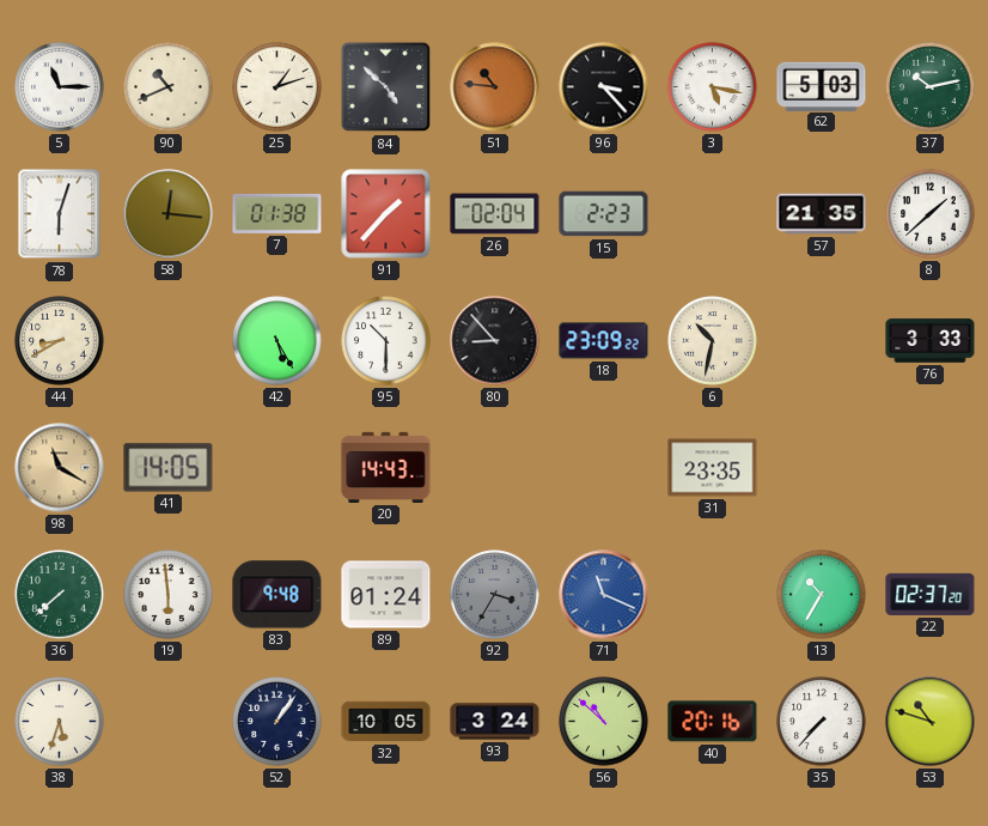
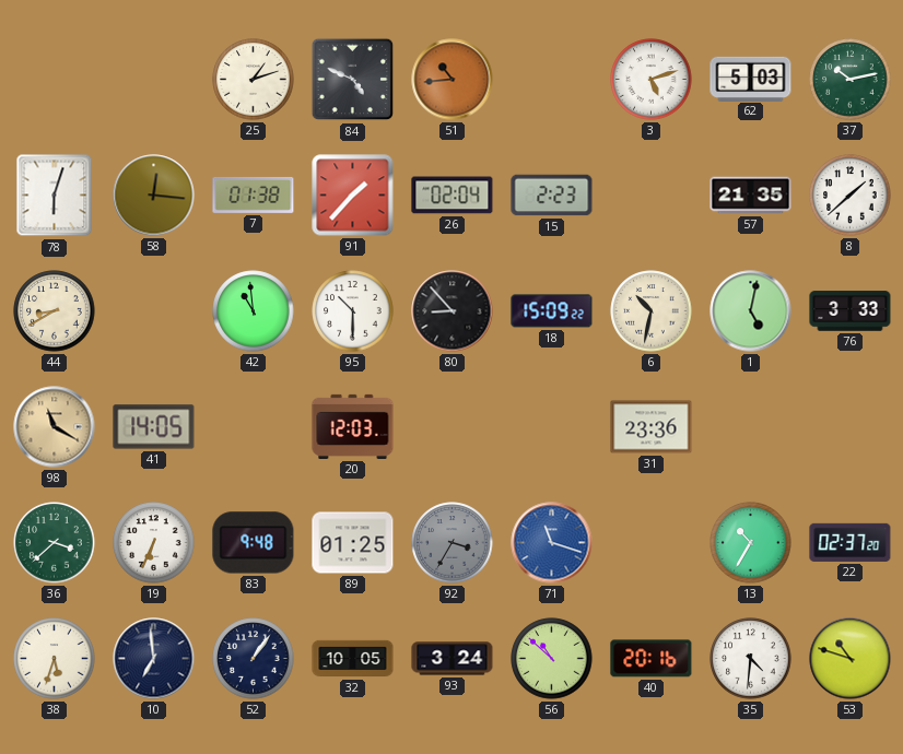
5: 11:15 -> none
90: 10:41 -> none
84: 4:52 -> 4:49
51: 10:46 -> 10:44
96: 3:23 -> none
3: 5:17 -> 5:12
42: 5:25 -> 10:59
18: 23:09 -> 15:09
1: none -> 5:02
20: 14:43 -> 12:03
31: 23:35 -> 23:36
36: 7:38 -> 3:38
19: 5:59 -> 6:34
89: 01:24 -> 01:25
71: 11:19 -> 11:18
10: none -> 6:59
35: 7:37 -> 4:31
